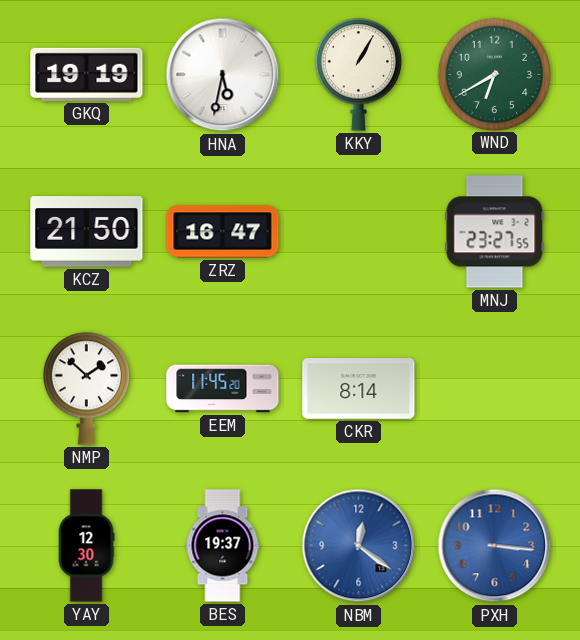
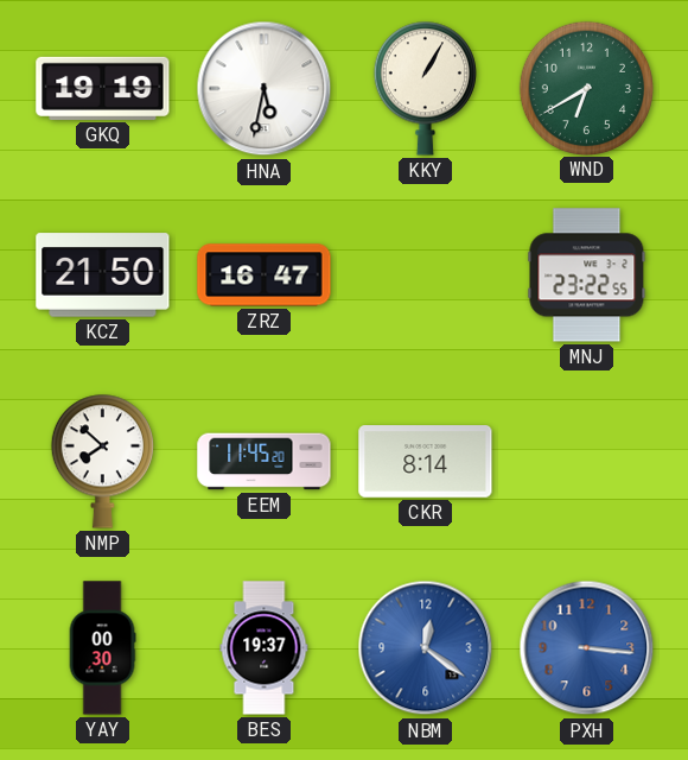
MNJ: 23:27 -> 23:22
NMP: 1:52 -> 7:52
YAY: 12:30 -> 00:30
